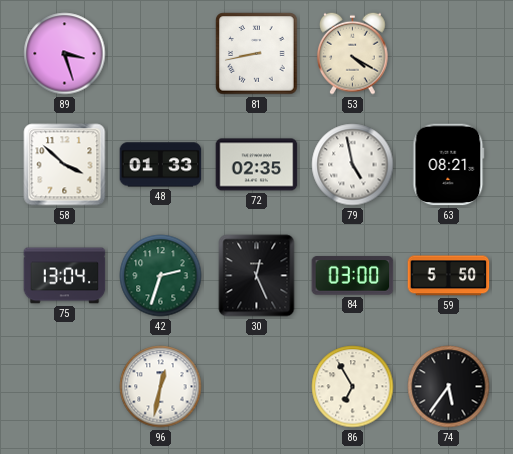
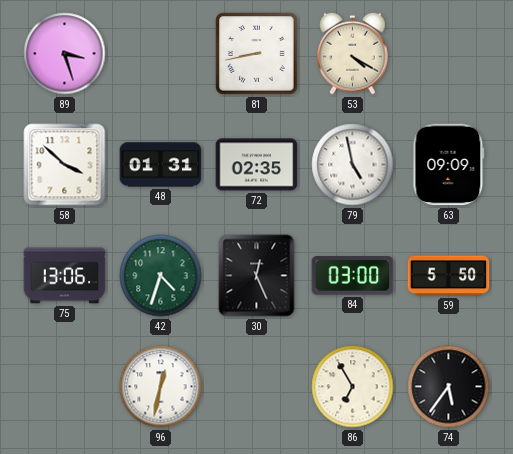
48: 01:33 -> 01:31
63: 08:21 -> 09:09
75: 13:04 -> 13:06
42: 2:33 -> 4:33
